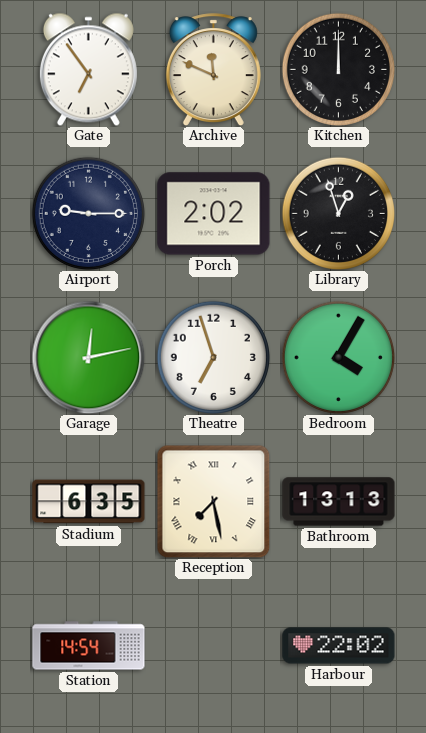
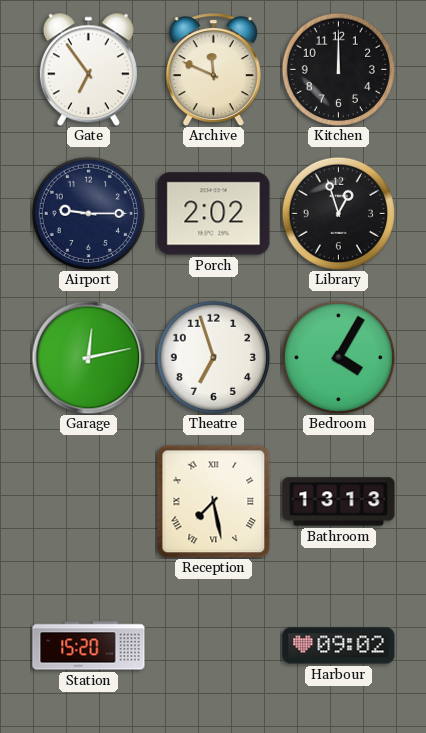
Stadium: 6:35 -> none
Station: 14:54 -> 15:20
Harbour: 22:02 -> 09:02
